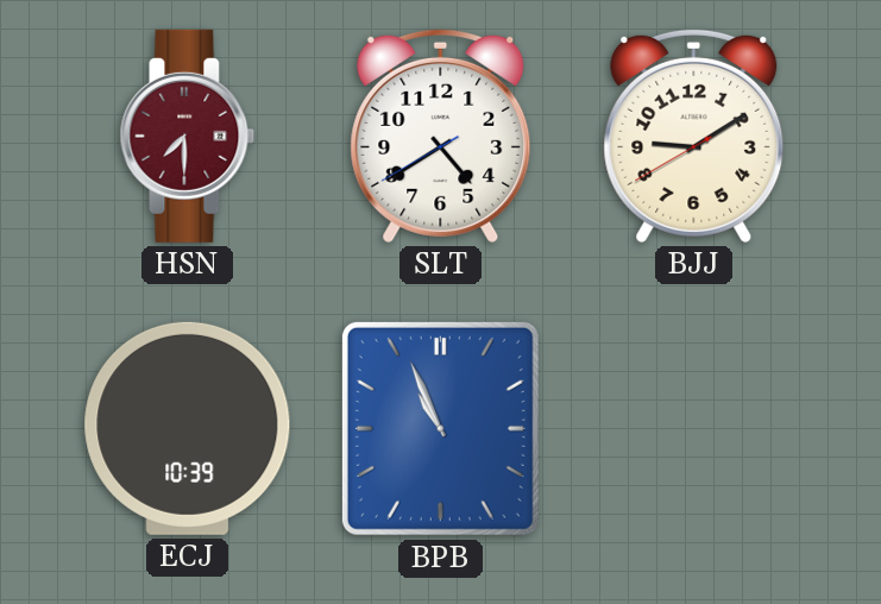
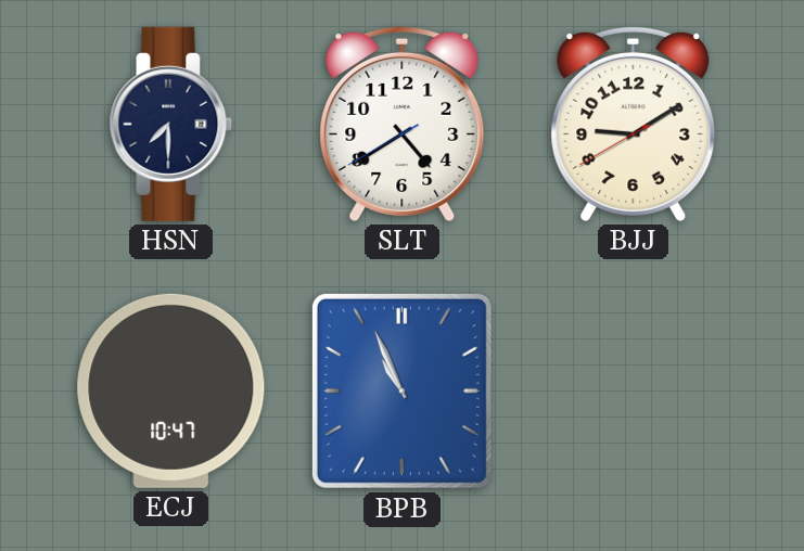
HSN dial: burgundy -> navy
ECJ: 10:39 -> 10:47
